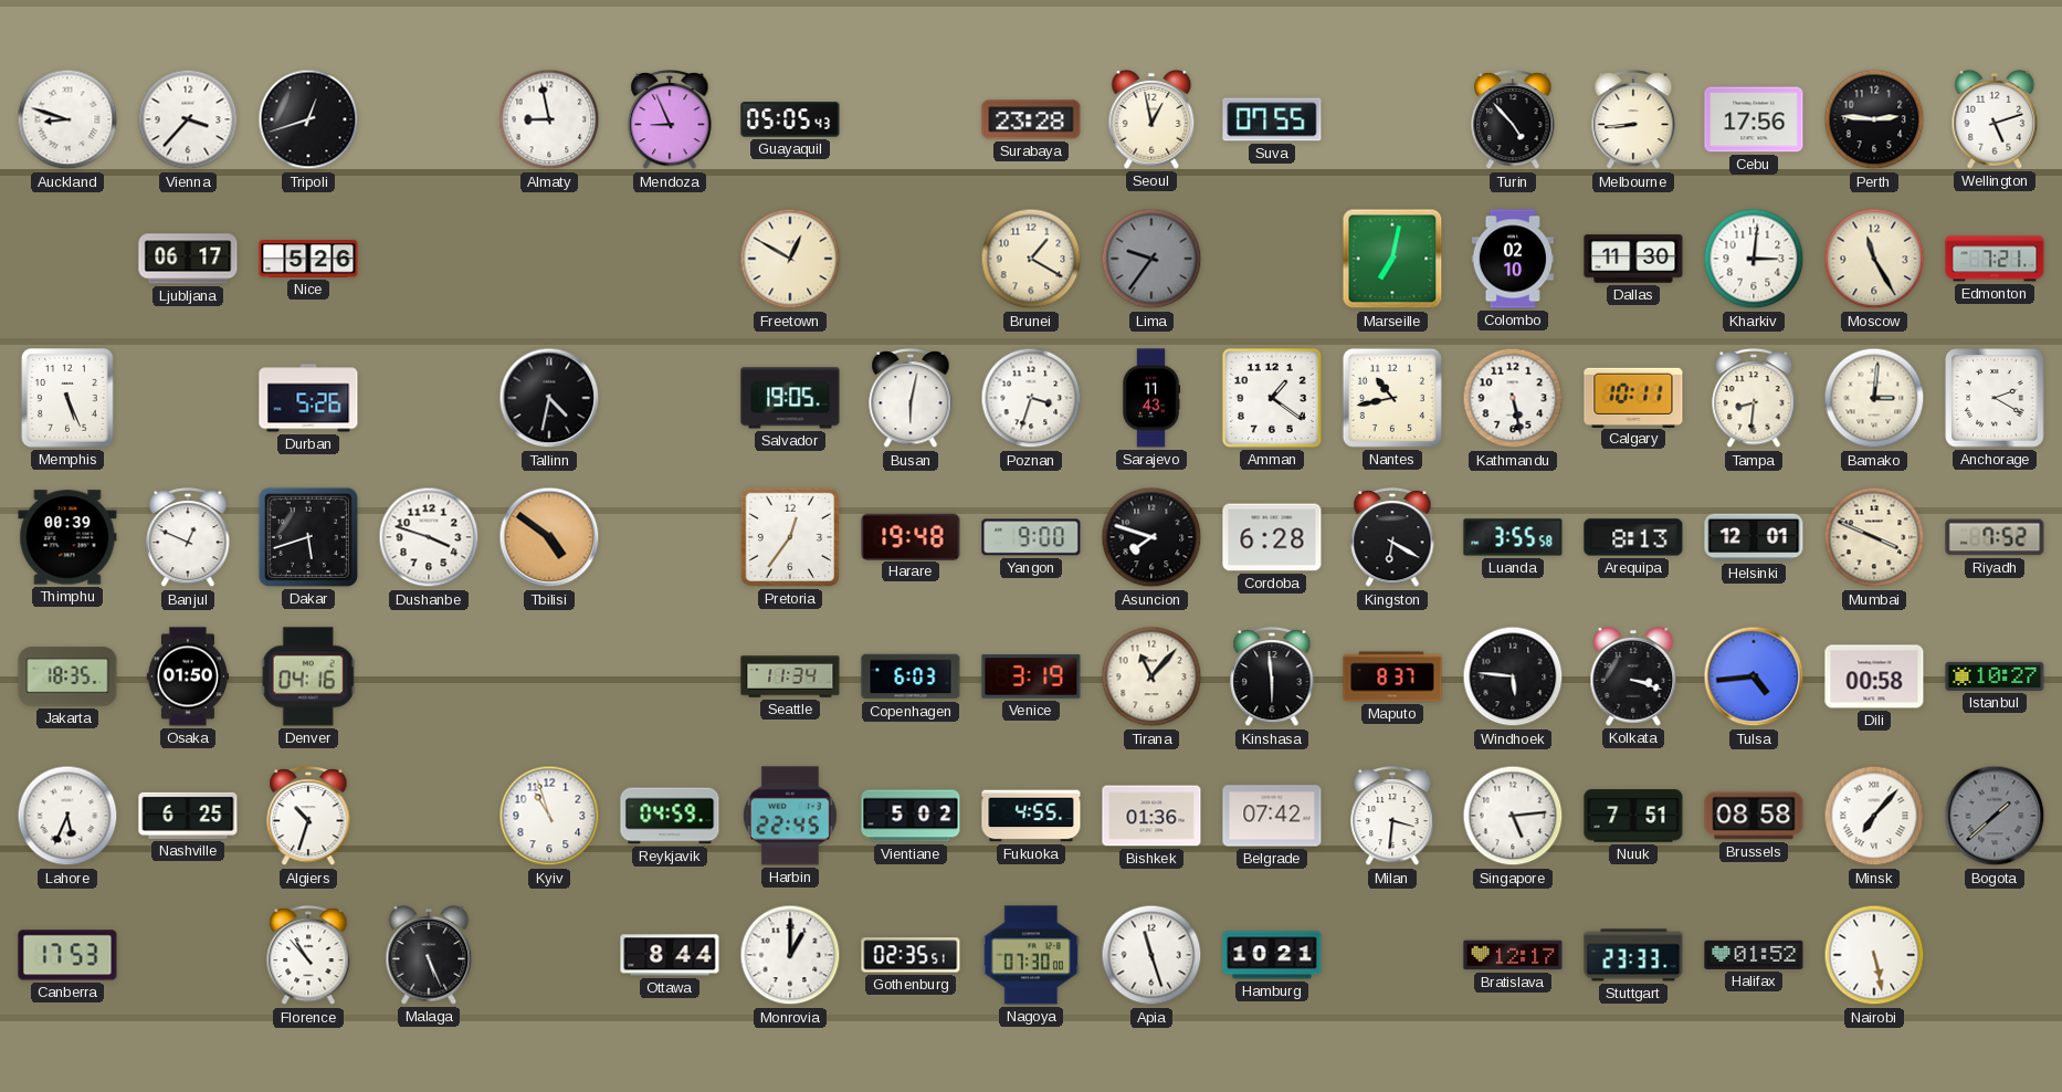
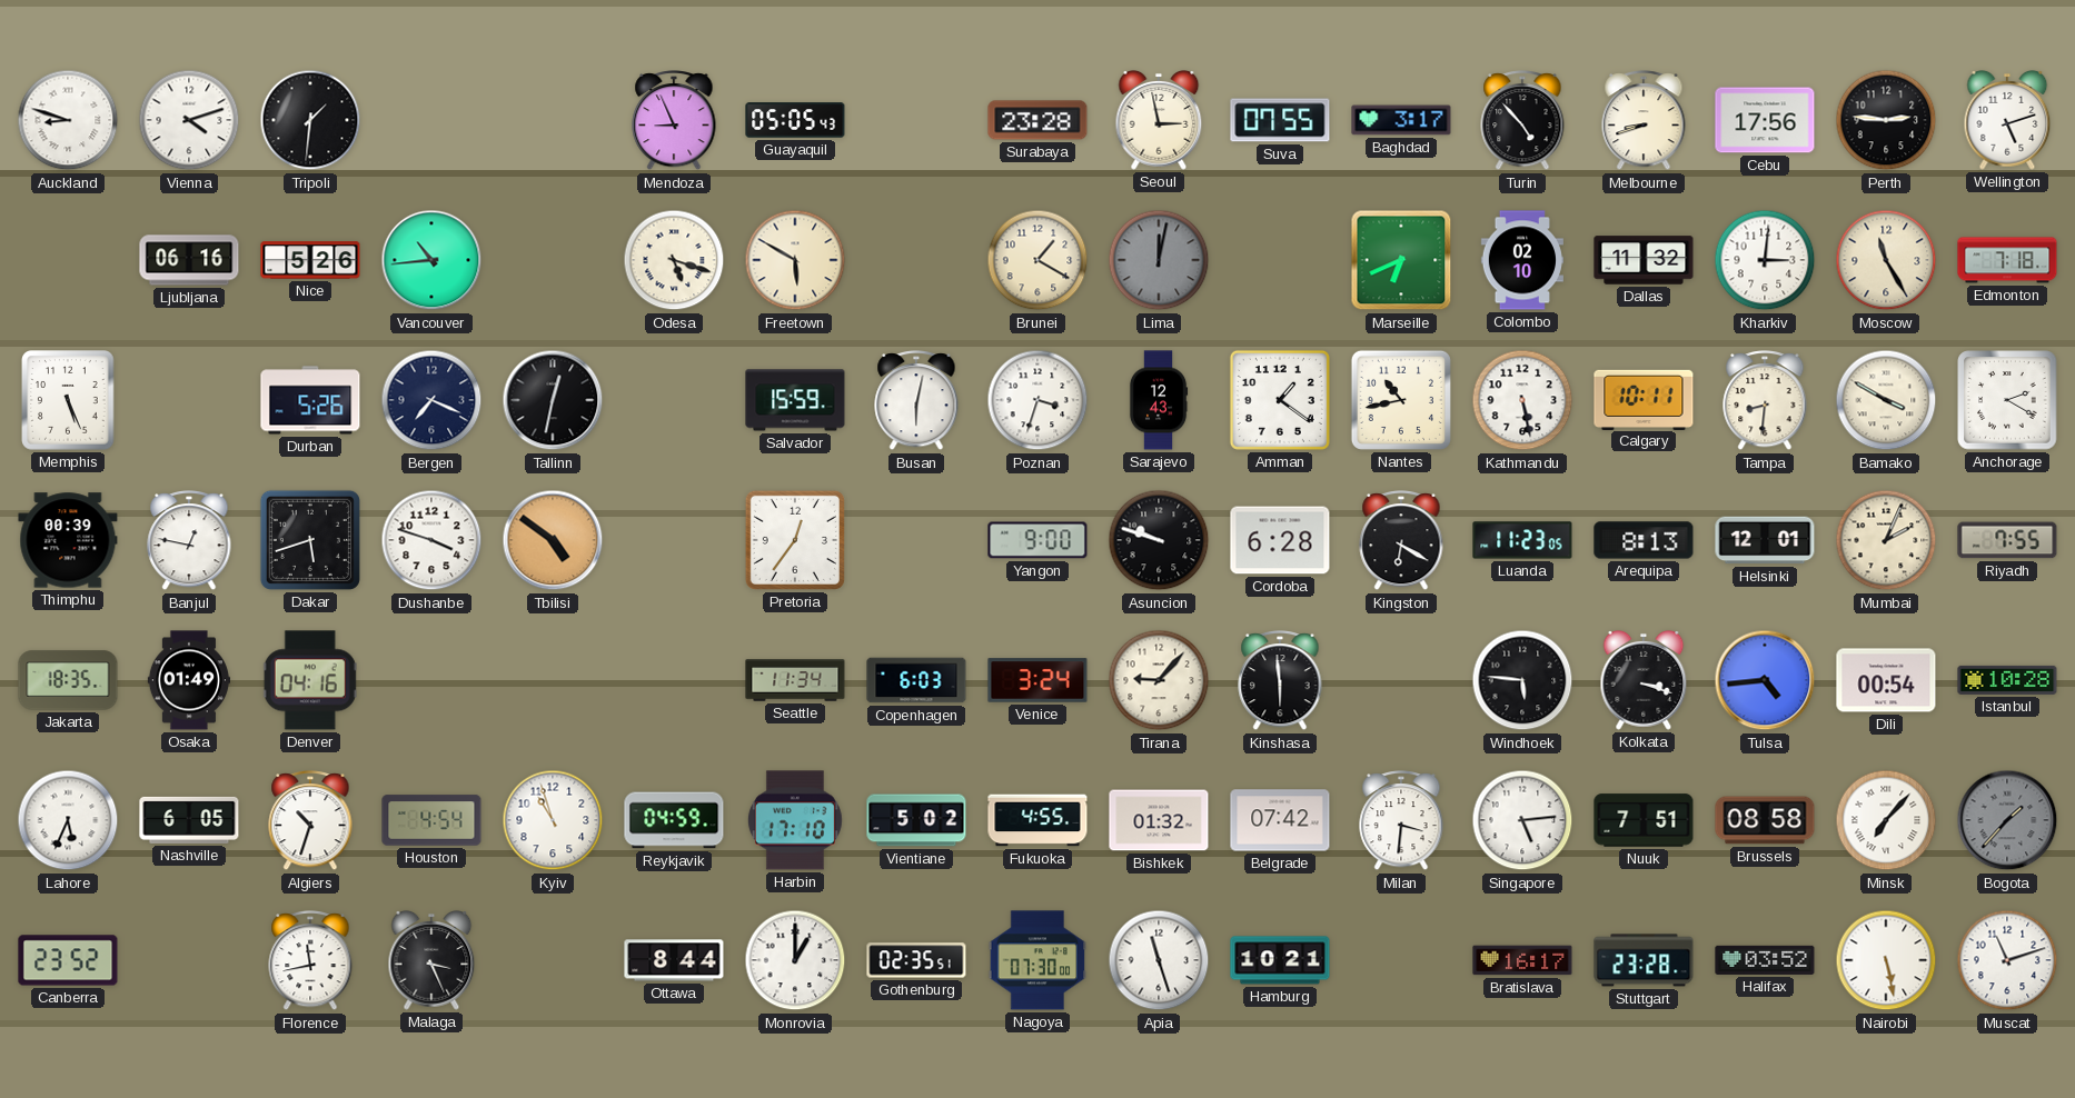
Vienna: 3:37 -> 4:12
Tripoli: 12:42 -> 1:31
Almaty: 8:58 -> none
Seoul: 12:58 -> 2:58
Baghdad: none -> 3:17
Melbourne: 8:44 -> 8:42
Ljubljana: 06:17 -> 06:16
Vancouver: none -> 10:44
Odesa: none -> 5:18
Freetown: 12:50 -> 5:50
Lima: 9:36 -> 12:02
Marseille: 7:02 -> 6:41
Dallas: 11:30 -> 11:32
Edmonton: 7:21 -> 7:18
Bergen: none -> 7:19
Tallinn: 4:32 -> 12:32
Salvador: 19:05 -> 15:59
Sarajevo: 11:43 -> 12:43
Bamako: 3:01 -> 3:50
Banjul: 12:49 -> 12:47
Harare: 19:48 -> none
Asuncion: 7:48 -> 9:48
Luanda: 3:55 -> 11:23
Mumbai: 3:49 -> 2:04
Riyadh: 7:52 -> 7:55
Osaka: 01:50 -> 01:49
Venice: 3:19 -> 3:24
Tirana: 11:07 -> 9:07
Maputo: 8:37 -> none
Dili: 00:58 -> 00:54
Istanbul: 10:27 -> 10:28
Nashville: 6:25 -> 6:05
Houston: none -> 4:54
Harbin: 22:45 -> 17:10
Bishkek: 01:36 -> 01:32
Bogota: 1:38 -> 1:37
Canberra: 17:53 -> 23:52
Florence: 10:53 -> 11:43
Malaga: 5:26 -> 3:26
Bratislava: 12:17 -> 16:17
Stuttgart: 23:33 -> 23:28
Halifax: 01:52 -> 03:52
Muscat: none -> 11:12
